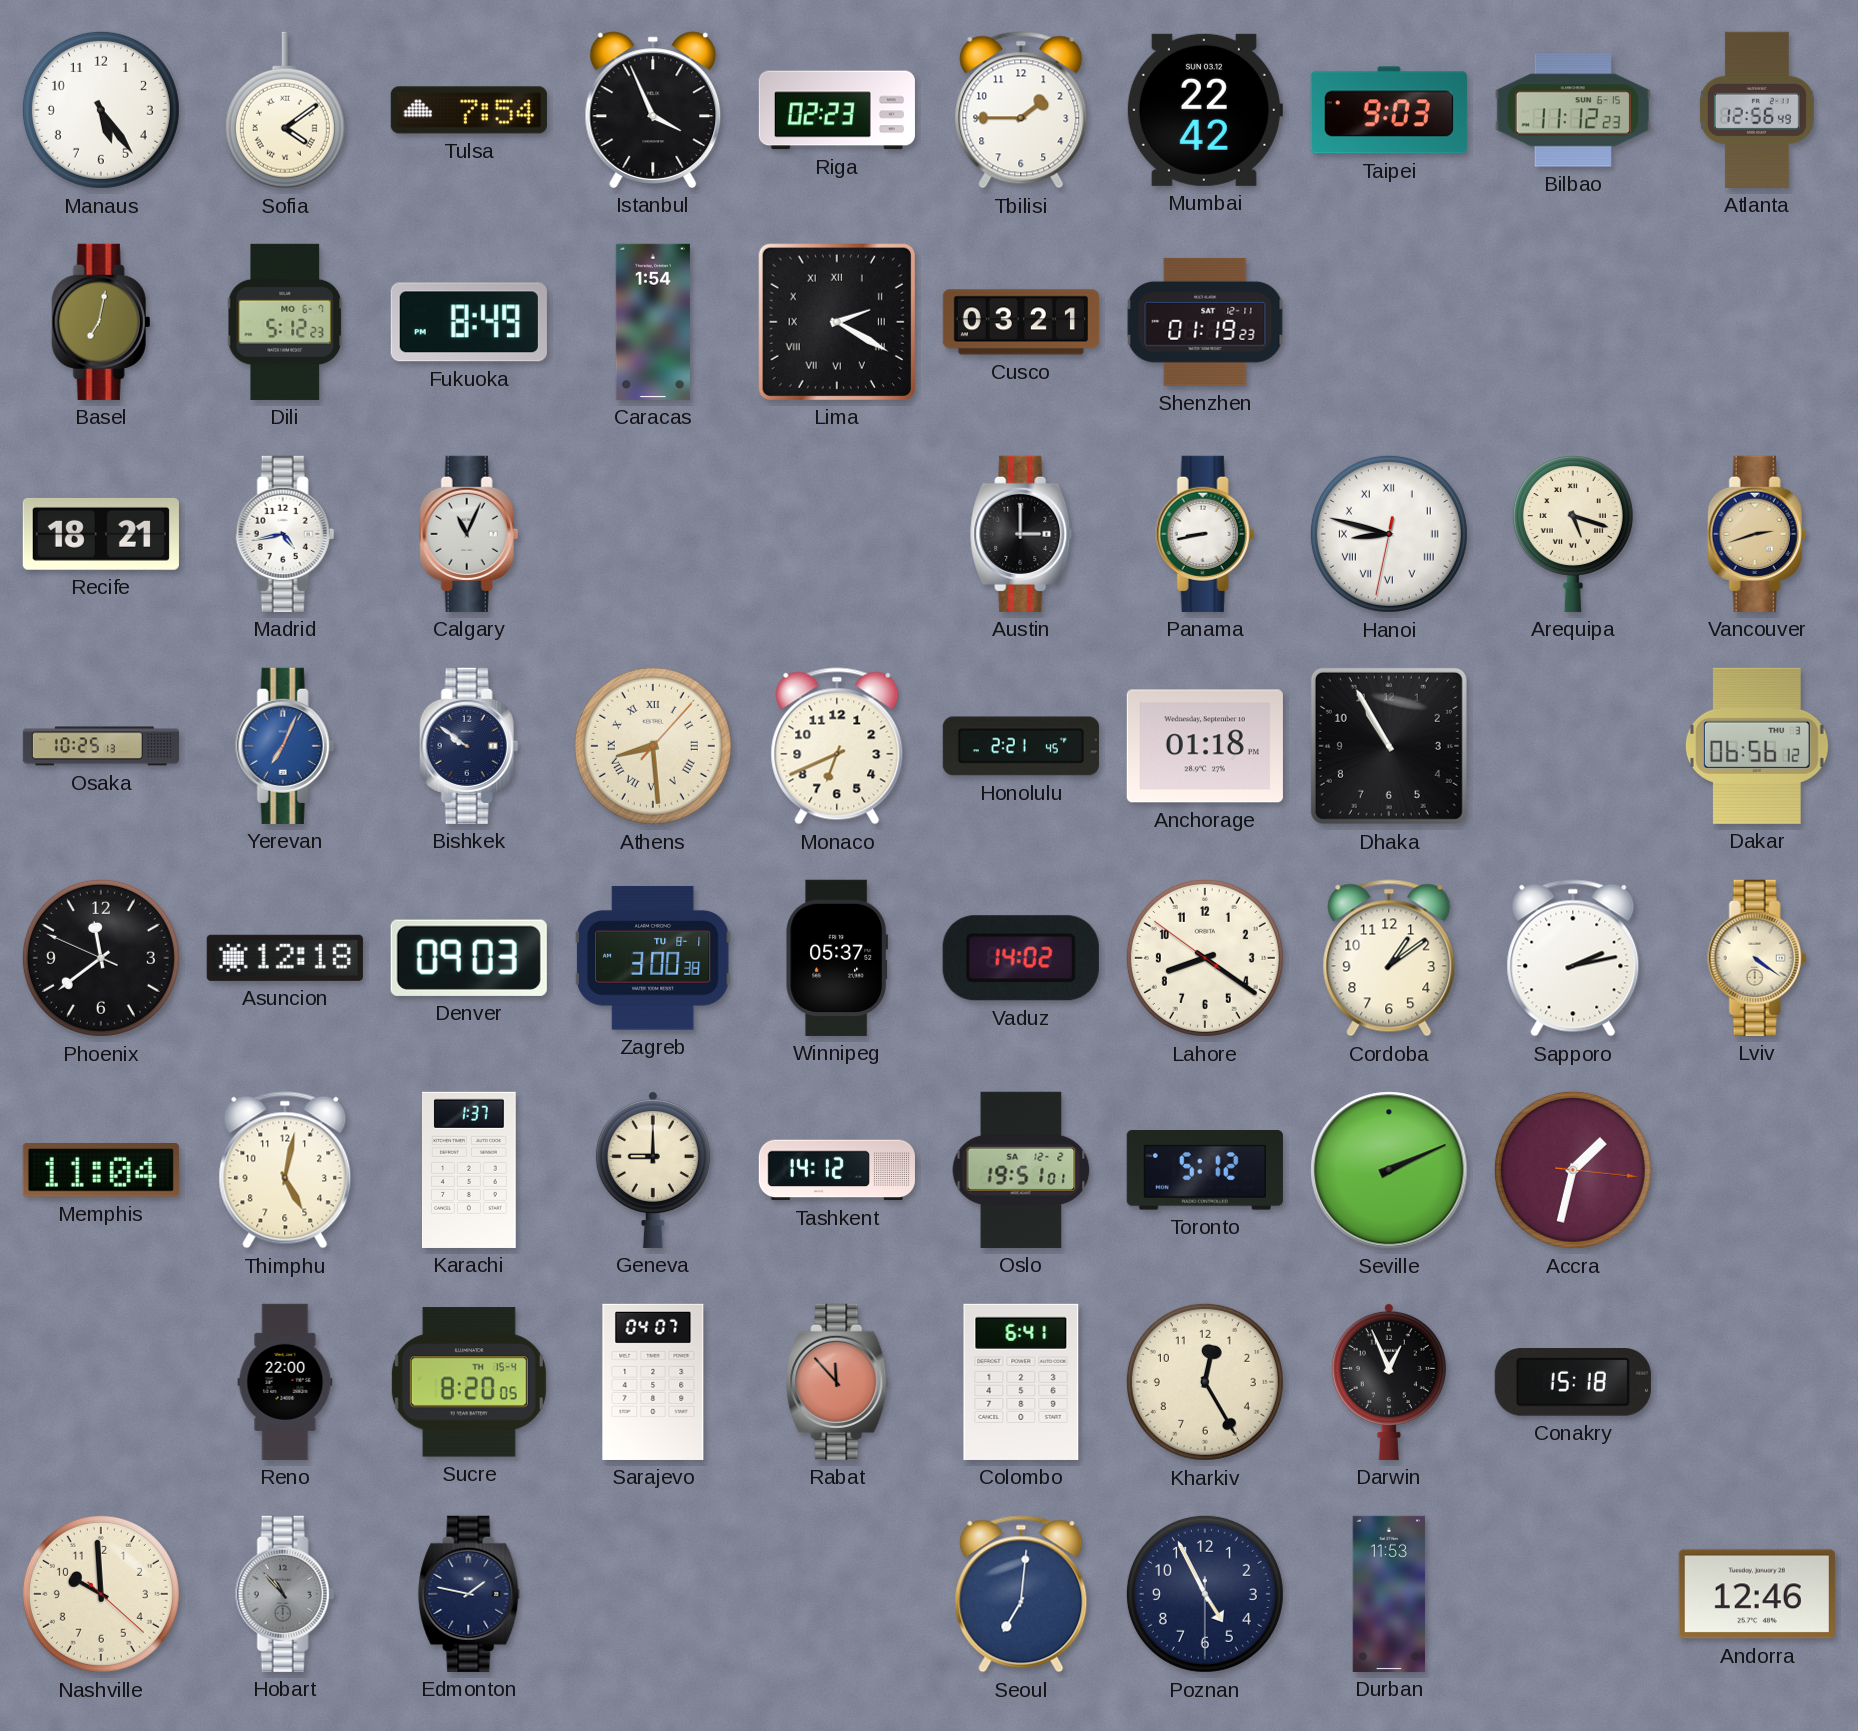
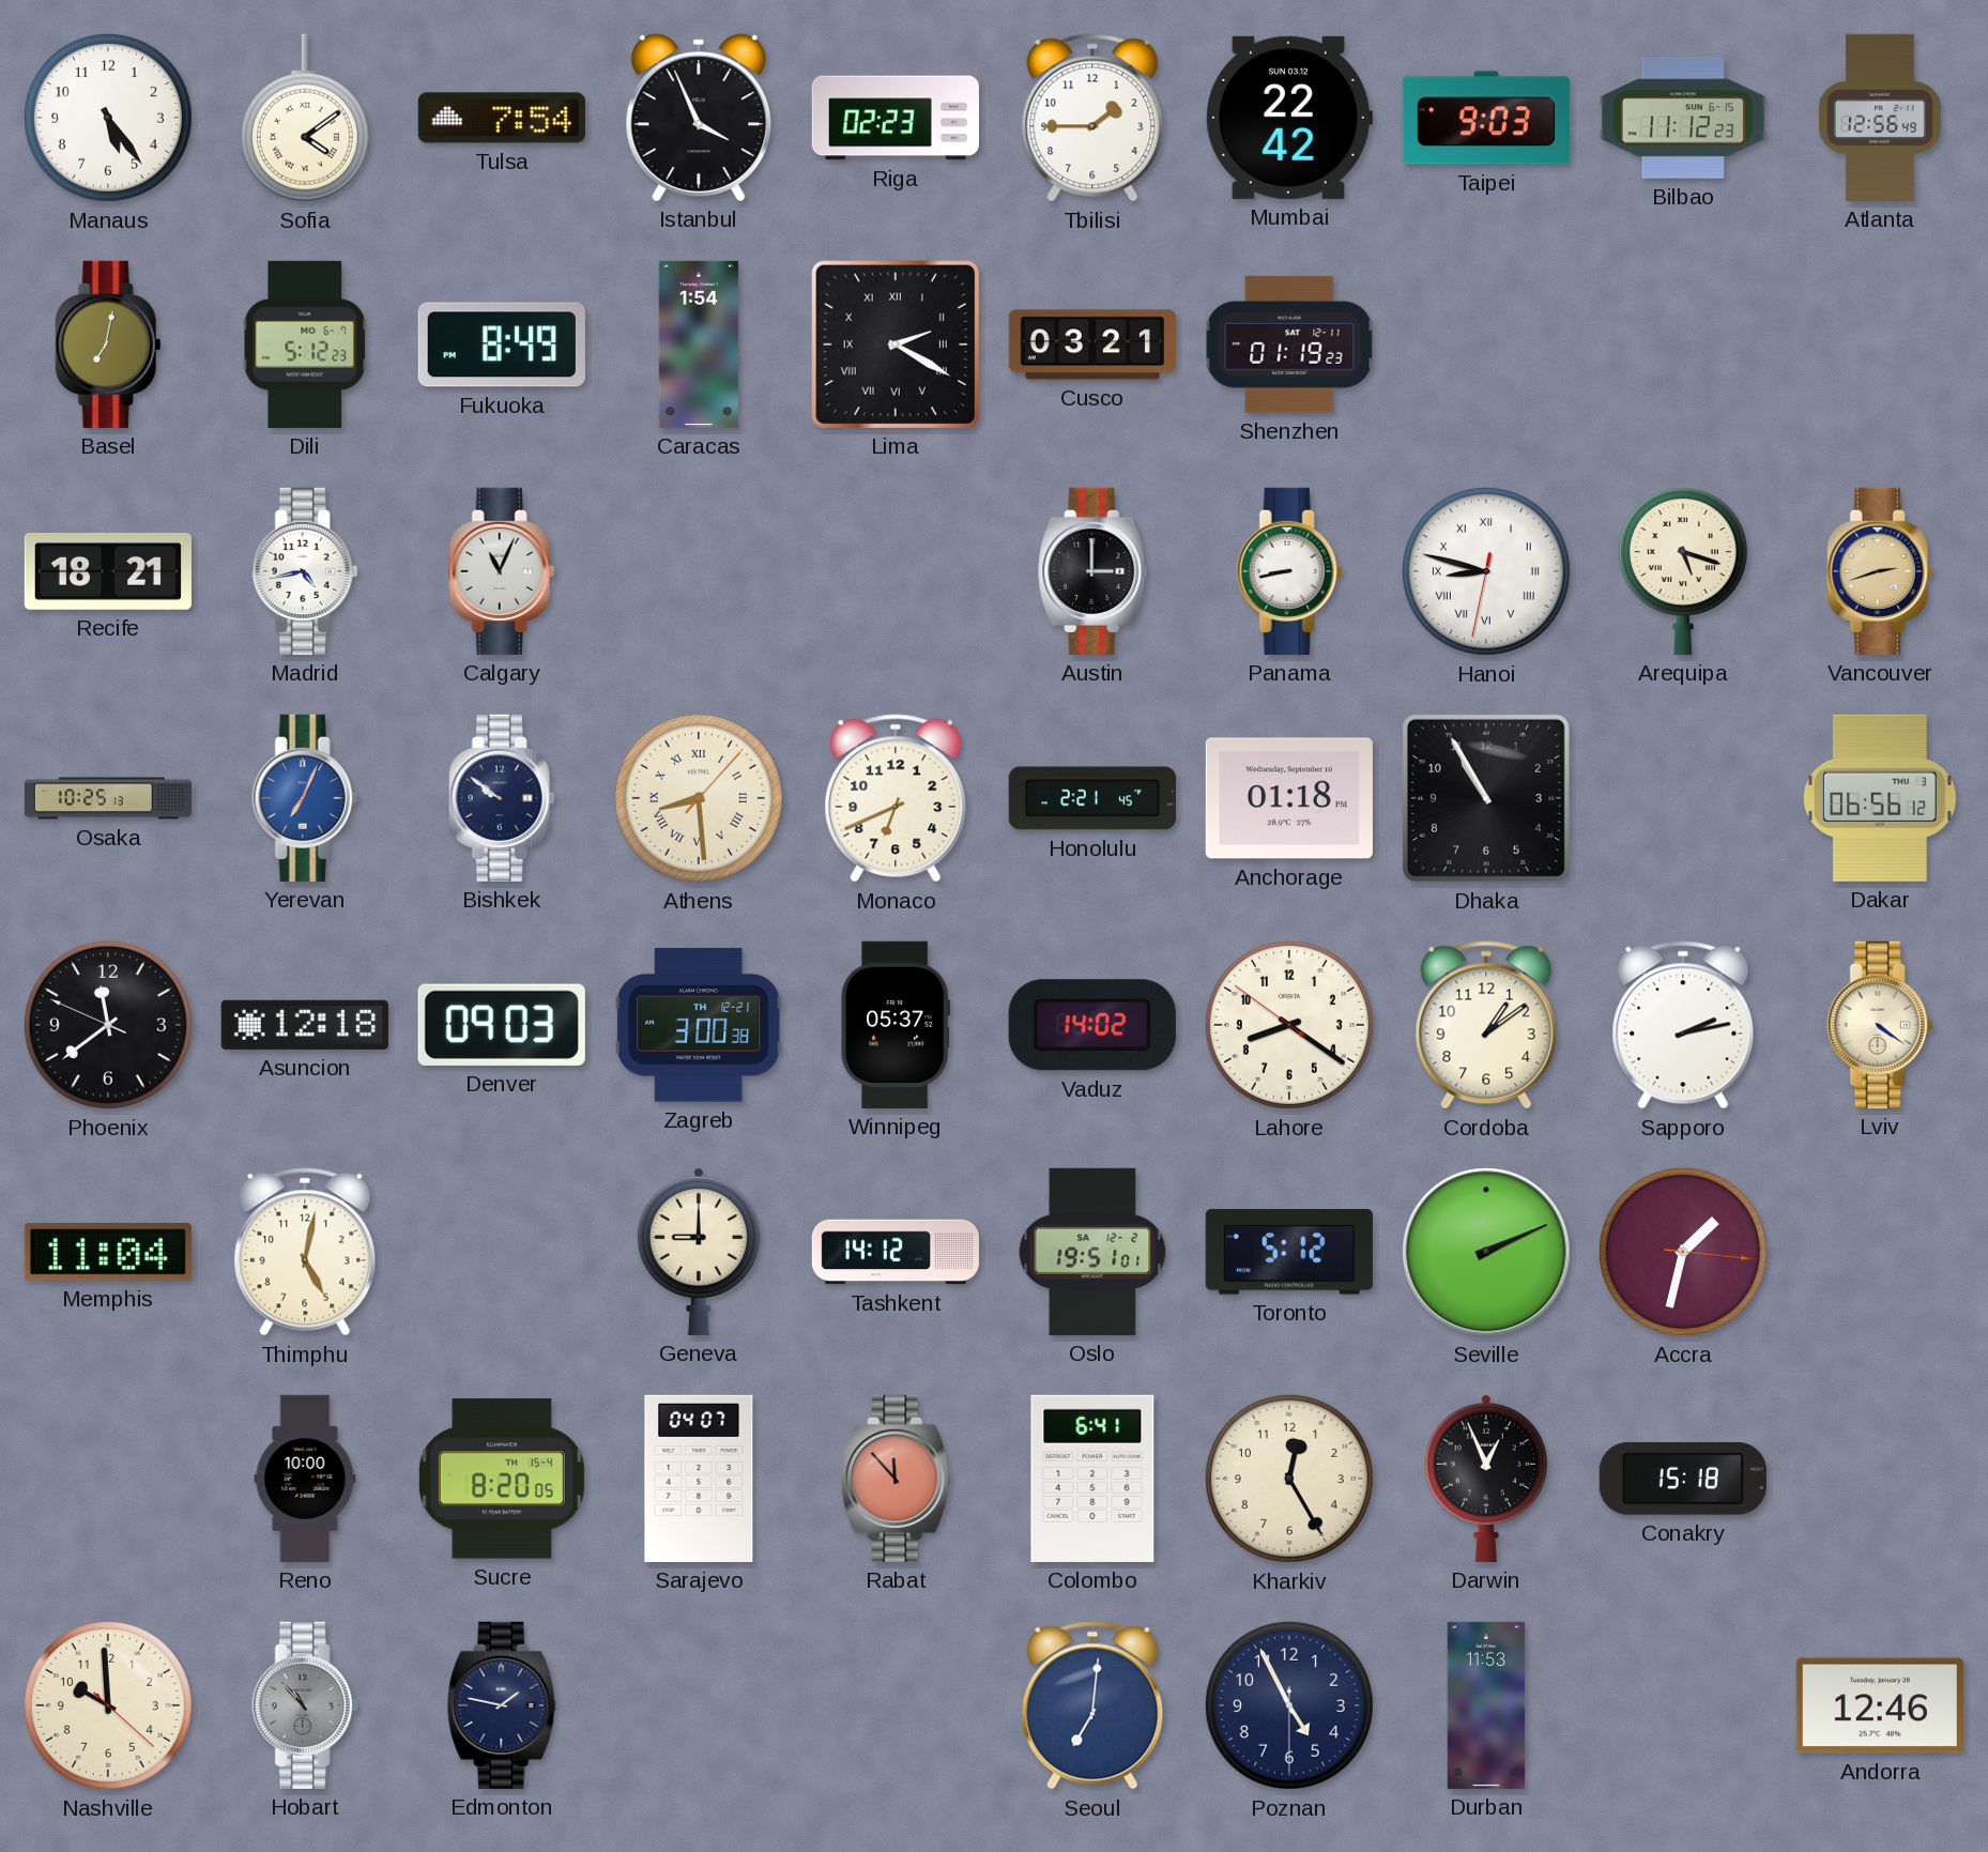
Zagreb date: TU 8-1 -> TH 12-21
Karachi: 1:37 -> none
Reno: 22:00 -> 10:00
